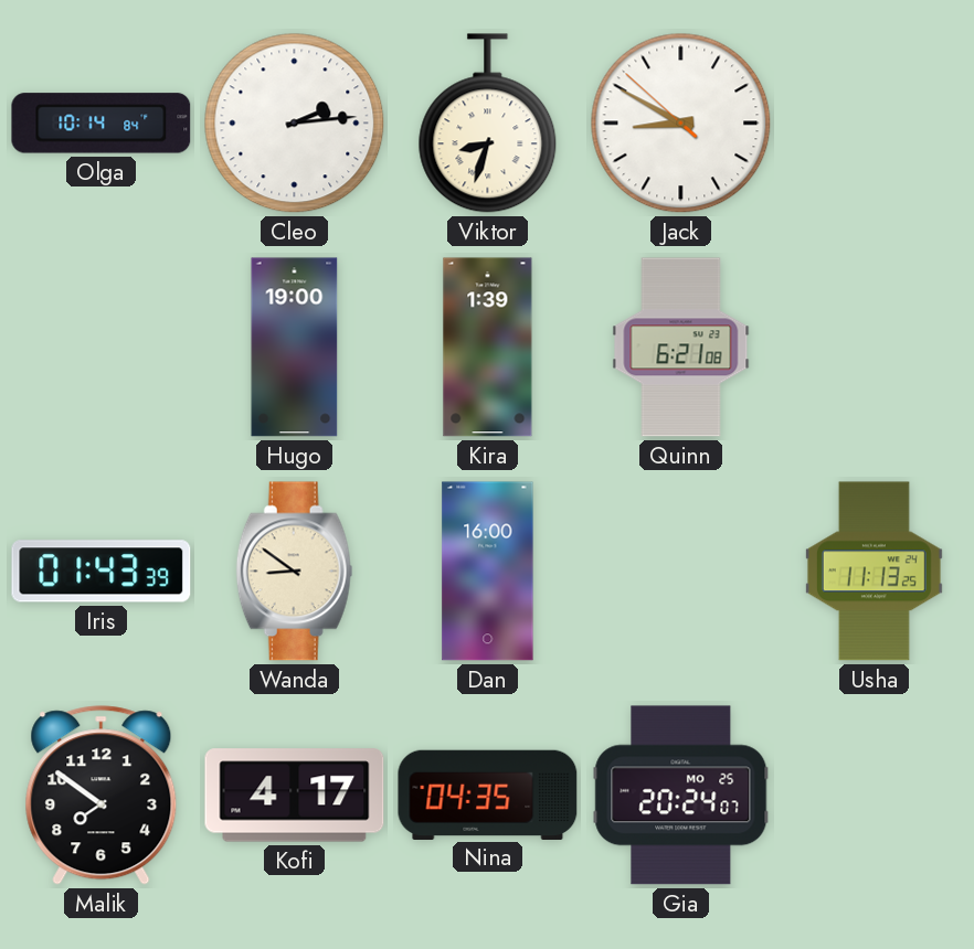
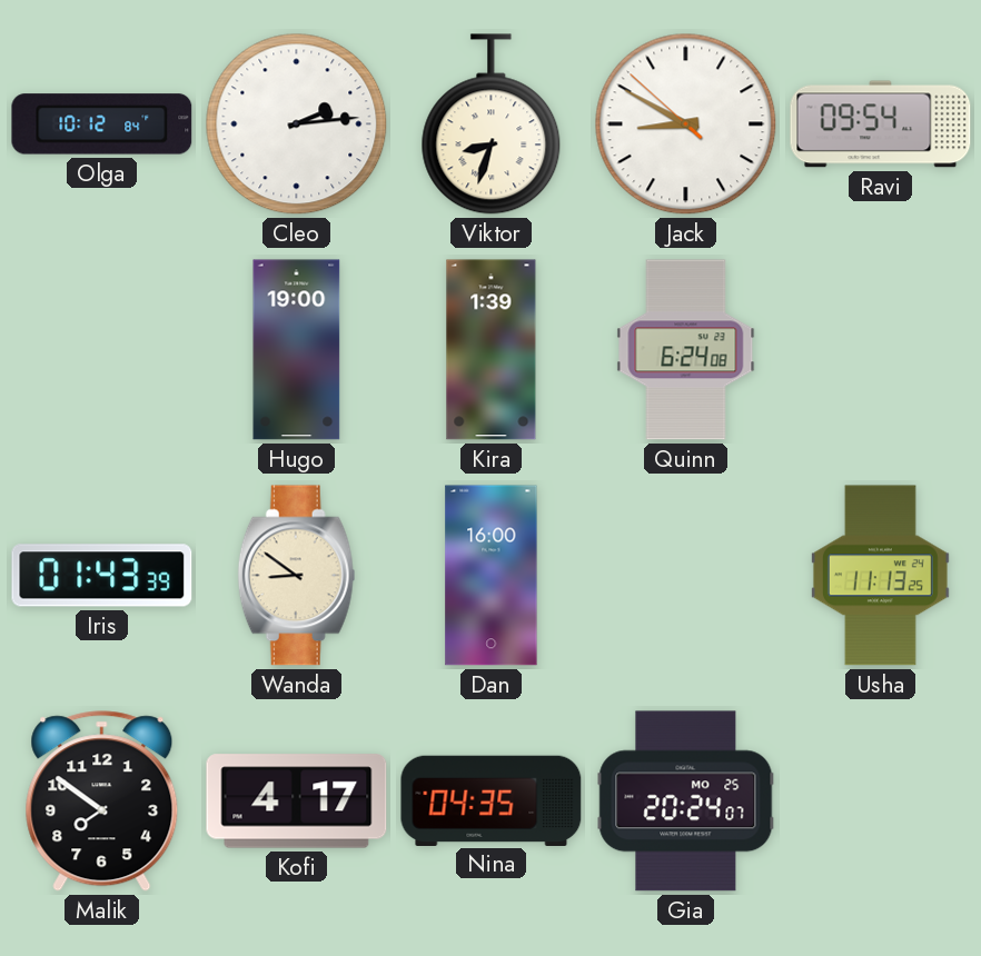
Olga: 10:14 -> 10:12
Ravi: none -> 09:54
Quinn: 6:21 -> 6:24
